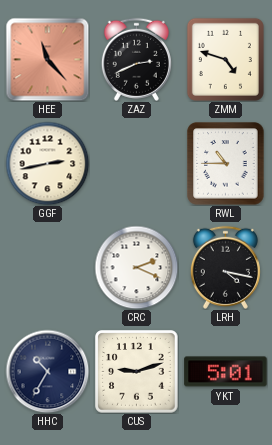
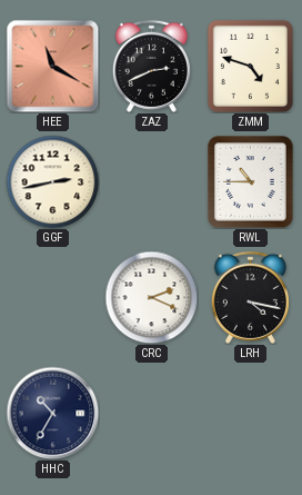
HEE: 11:23 -> 11:20
CUS: 9:12 -> none
YKT: 5:01 -> none
